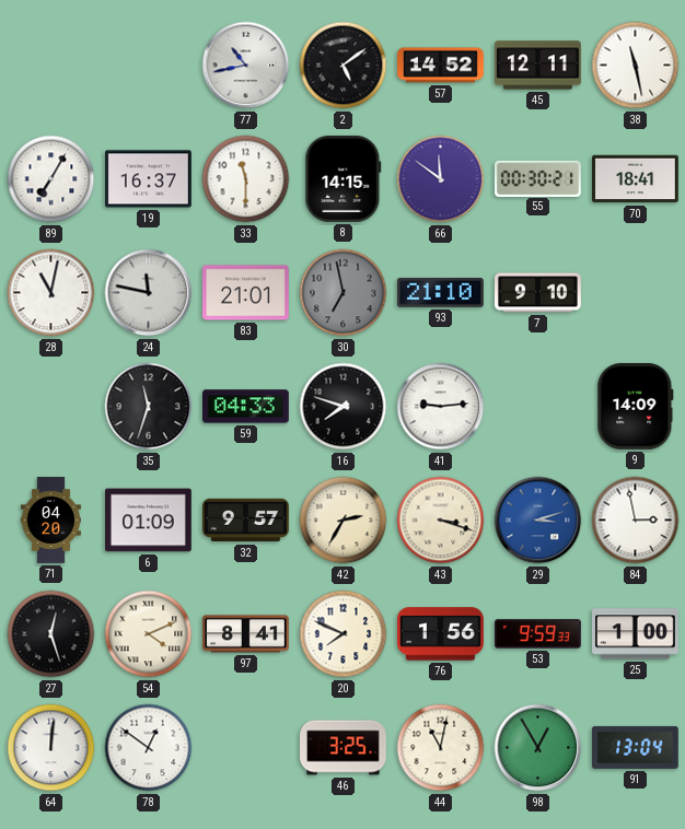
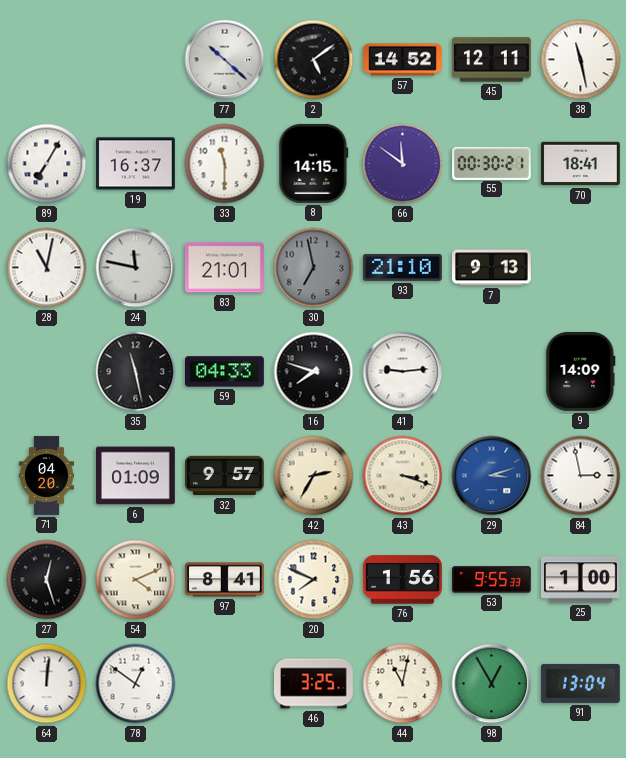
77: 10:43 -> 10:22
7: 9:10 -> 9:13
35: 11:33 -> 11:28
53: 9:59 -> 9:55
